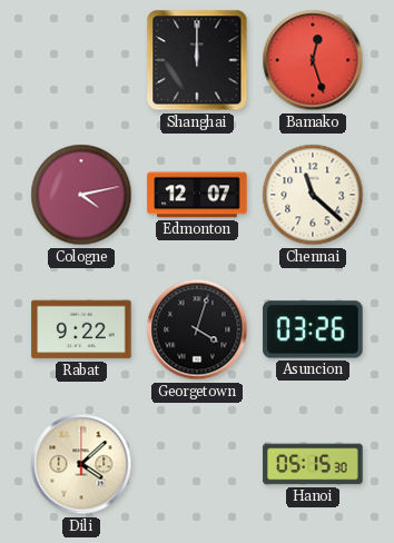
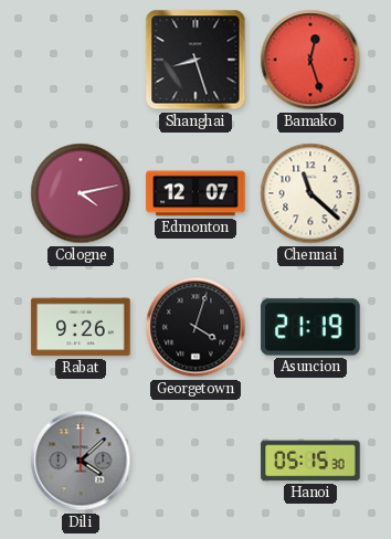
Shanghai: 12:00 -> 8:27
Rabat: 9:22 -> 9:26
Asuncion: 03:26 -> 21:19
Dili dial: cream -> grey
